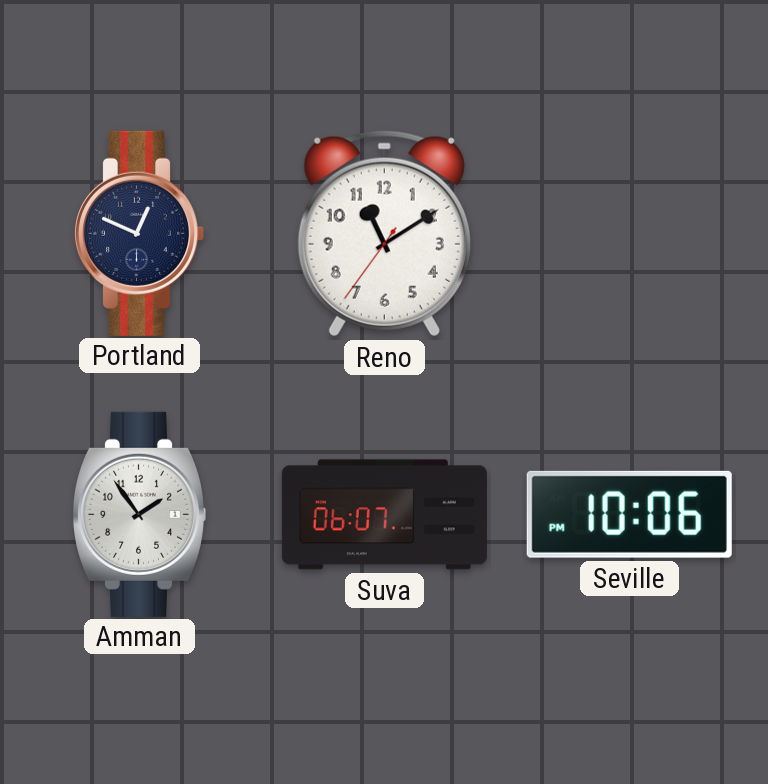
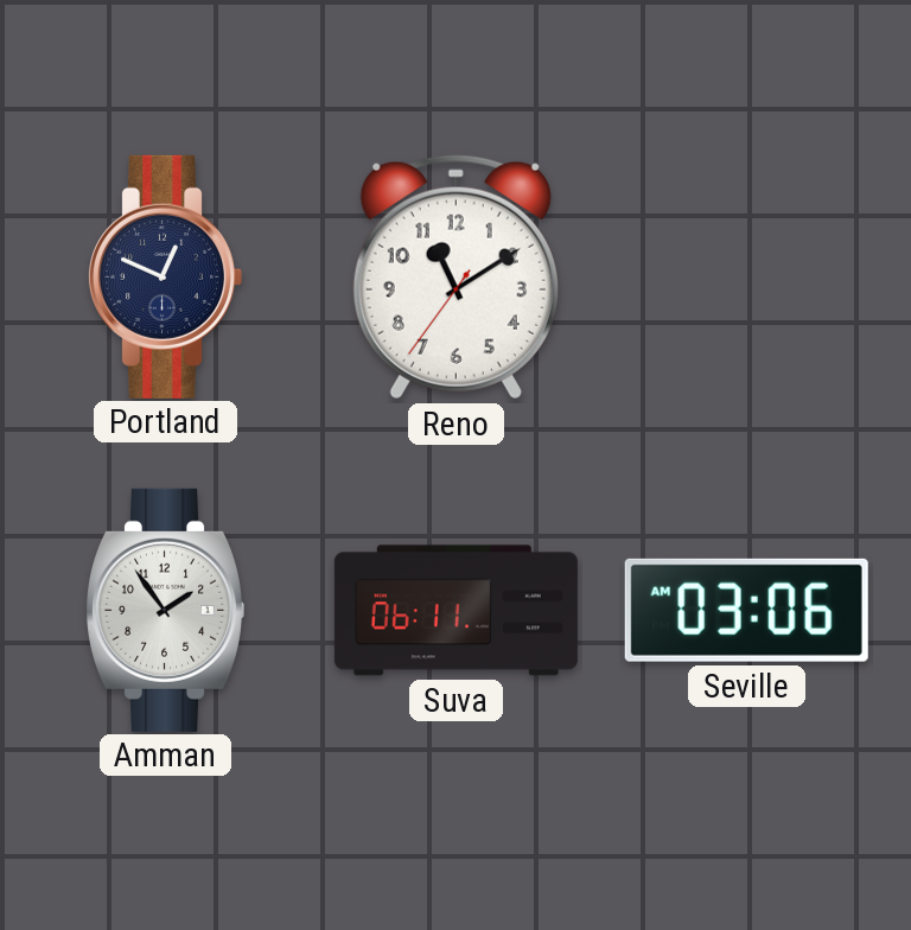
Suva: 06:07 -> 06:11
Seville: 10:06 -> 03:06
